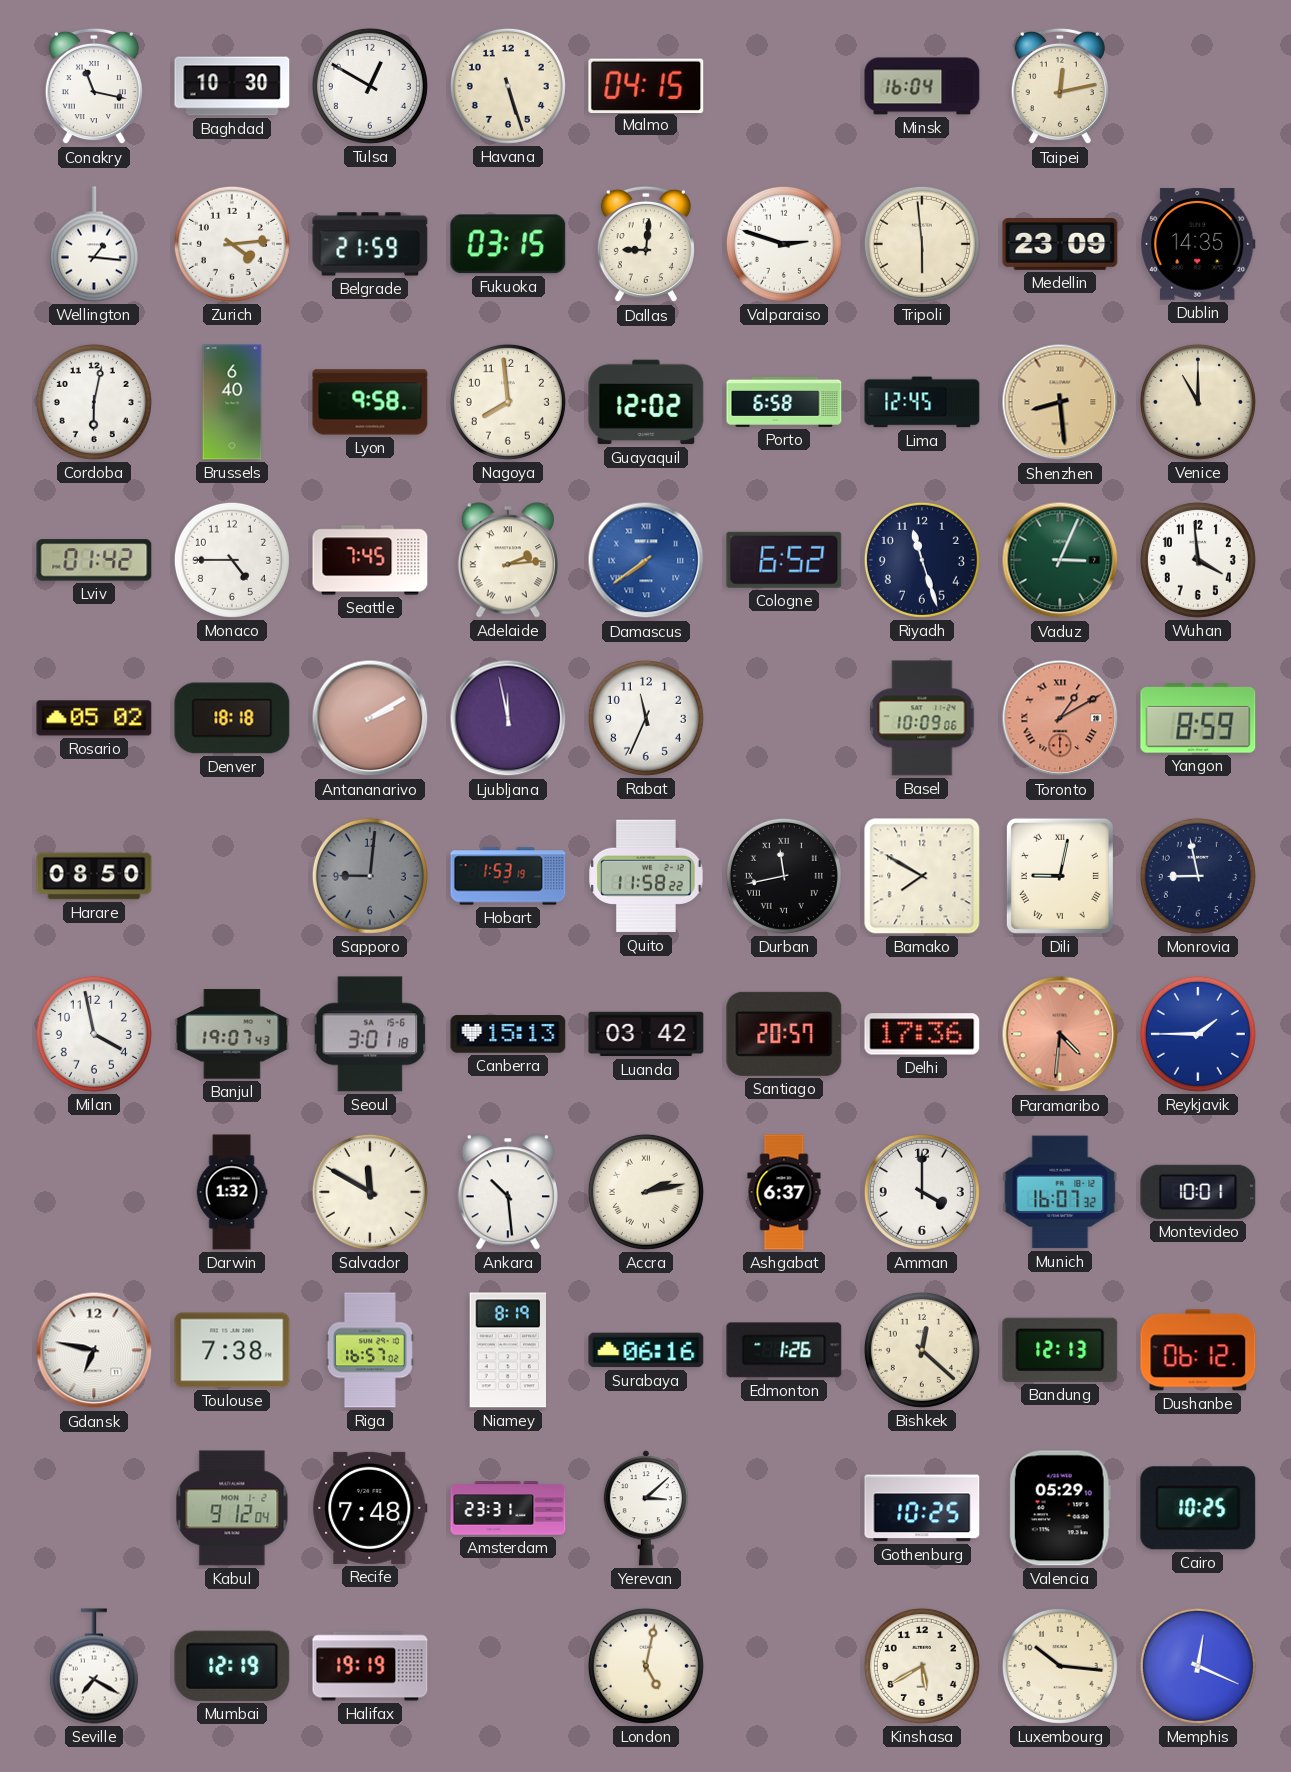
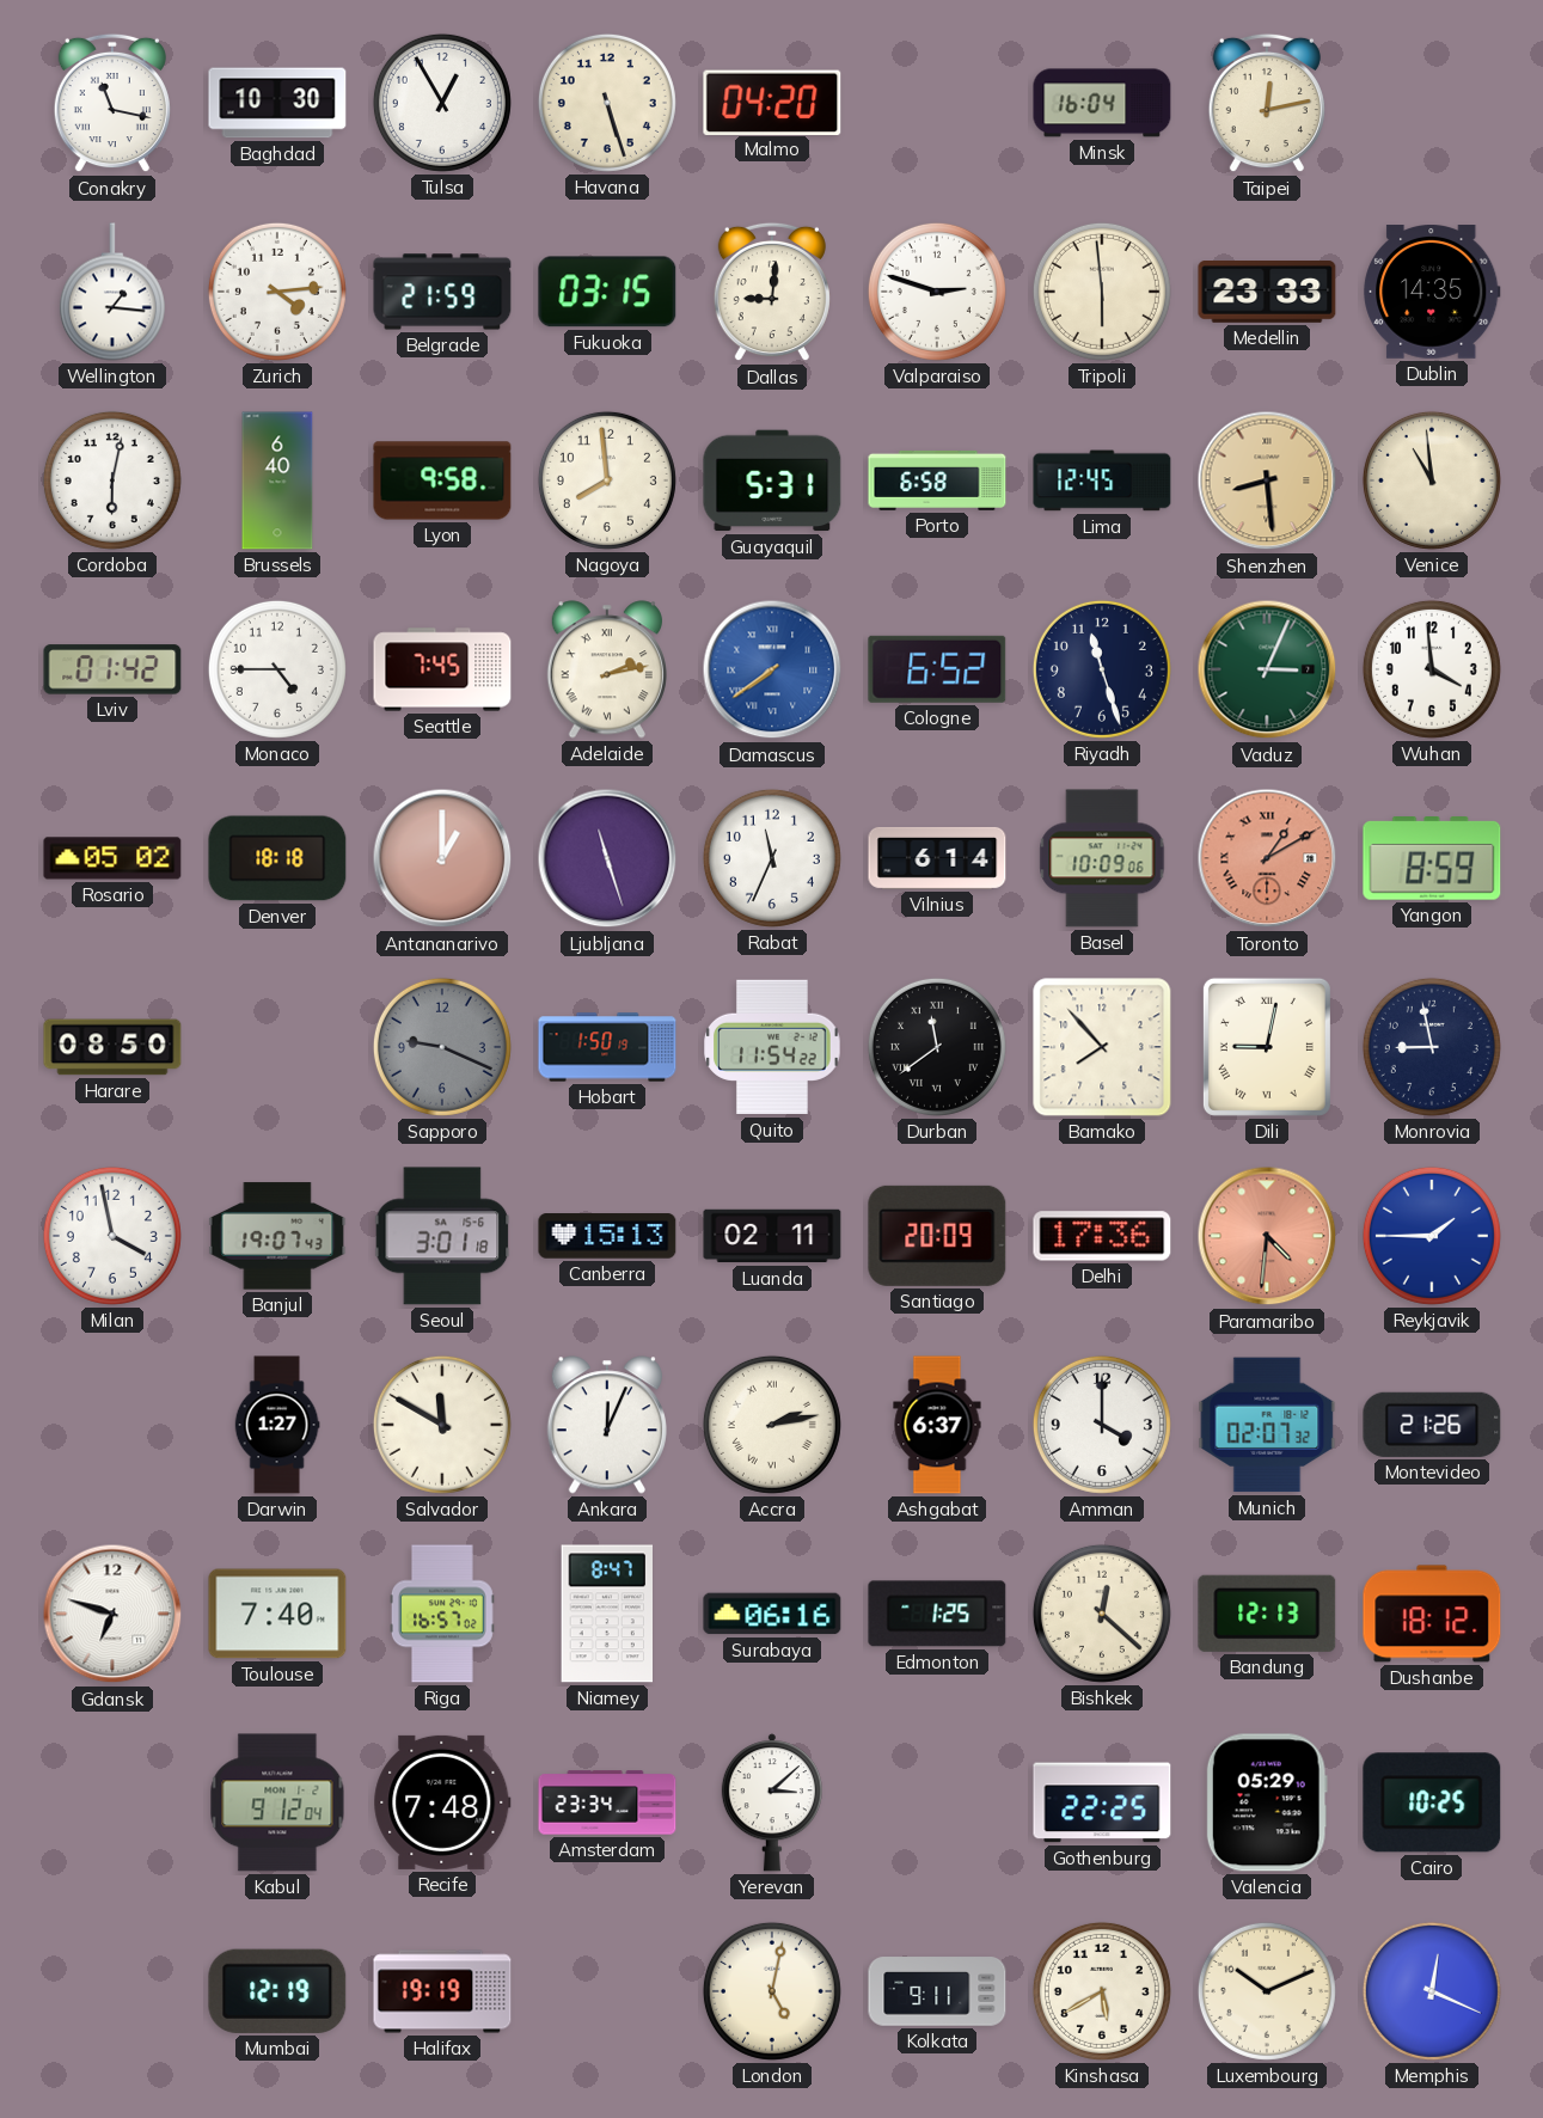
Tulsa: 12:50 -> 12:55
Malmo: 04:15 -> 04:20
Medellin: 23:09 -> 23:33
Guayaquil: 12:02 -> 5:31
Venice: 11:00 -> 10:59
Adelaide: 2:14 -> 2:13
Antananarivo: 2:10 -> 1:00
Ljubljana: 11:58 -> 11:27
Vilnius: none -> 6:14
Sapporo: 9:01 -> 9:19
Hobart: 1:53 -> 1:50
Quito: 11:58 -> 11:54
Durban: 11:43 -> 11:39
Bamako: 7:50 -> 7:53
Luanda: 03:42 -> 02:11
Santiago: 20:57 -> 20:09
Darwin: 1:32 -> 1:27
Ankara: 10:29 -> 12:04
Munich: 16:07 -> 02:07
Montevideo: 10:01 -> 21:26
Gdansk: 6:47 -> 6:48
Toulouse: 7:38 -> 7:40
Niamey: 8:19 -> 8:47
Edmonton: 1:26 -> 1:25
Dushanbe: 06:12 -> 18:12
Amsterdam: 23:31 -> 23:34
Gothenburg: 10:25 -> 22:25
Seville: 7:20 -> none
Kolkata: none -> 9:11
Luxembourg: 10:16 -> 10:11
